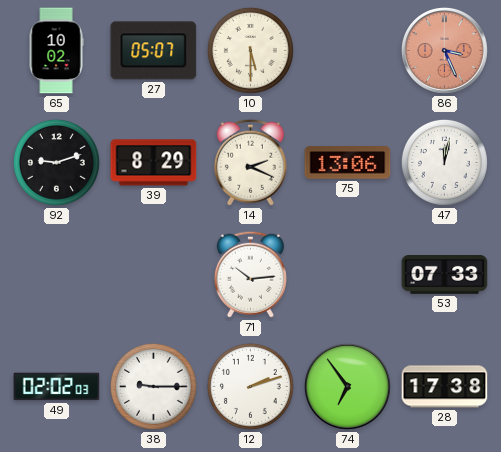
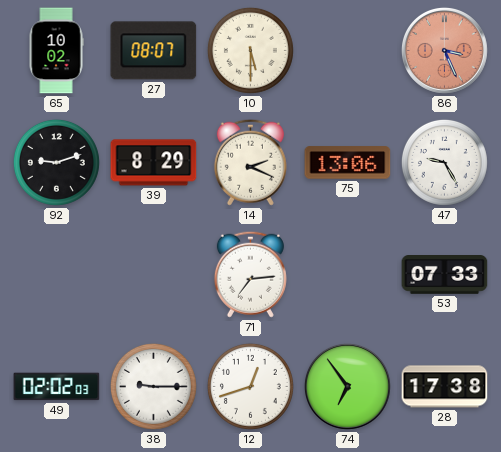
27: 05:07 -> 08:07
47: 12:02 -> 9:25
71: 10:14 -> 7:14
12: 2:12 -> 12:42
